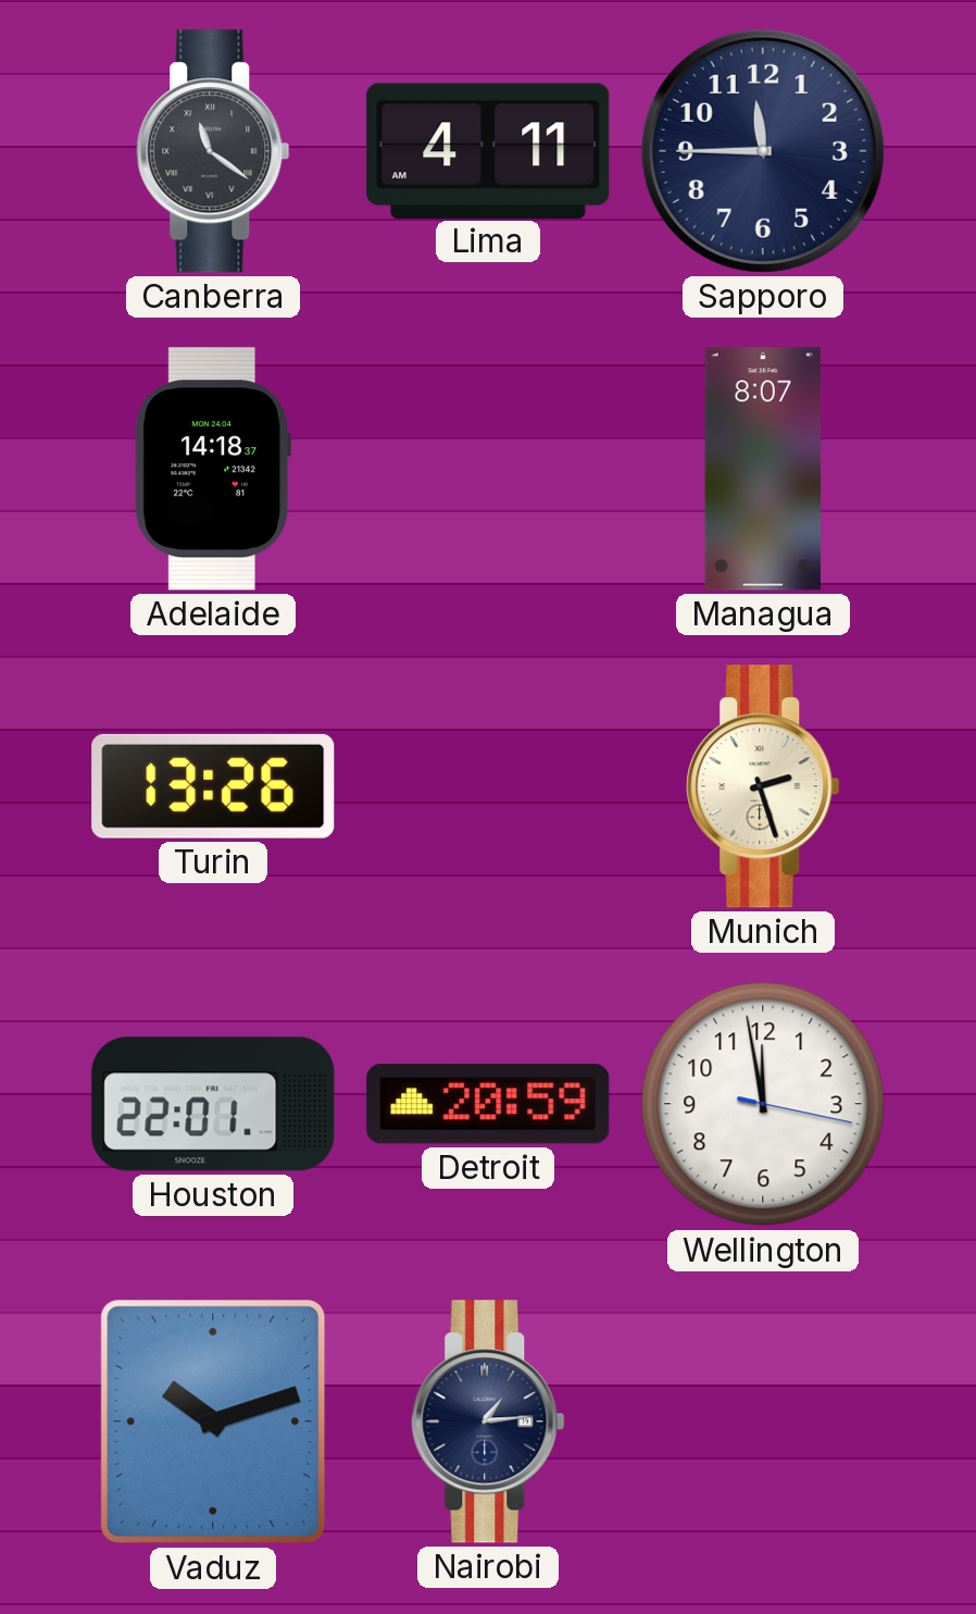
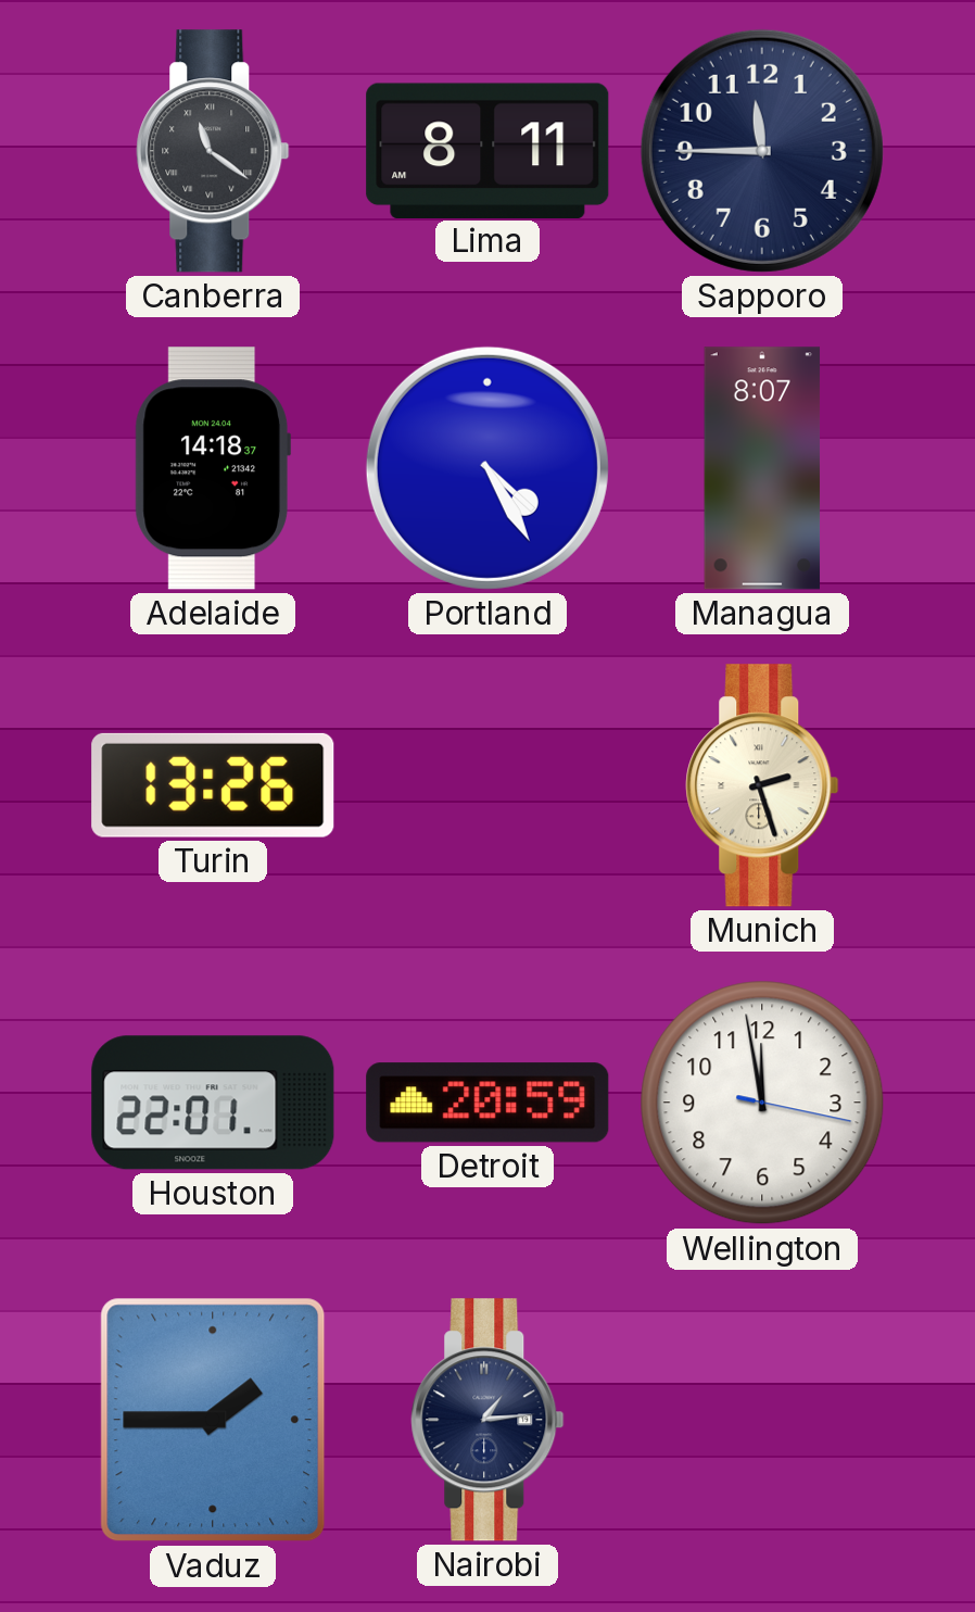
Lima: 4:11 -> 8:11
Portland: none -> 4:25
Vaduz: 10:12 -> 1:45
